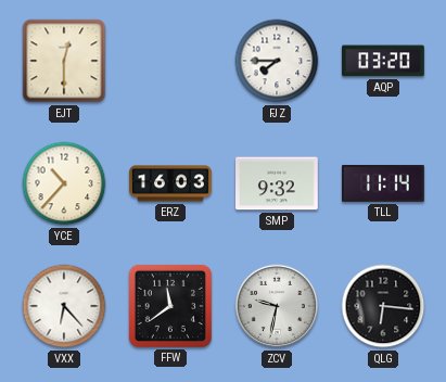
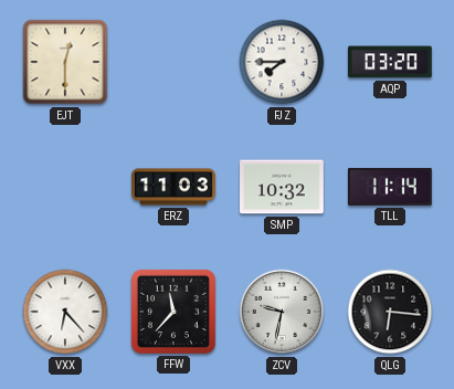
YCE: 10:37 -> none
ERZ: 16:03 -> 11:03
SMP: 9:32 -> 10:32
FFW: 11:39 -> 11:37
